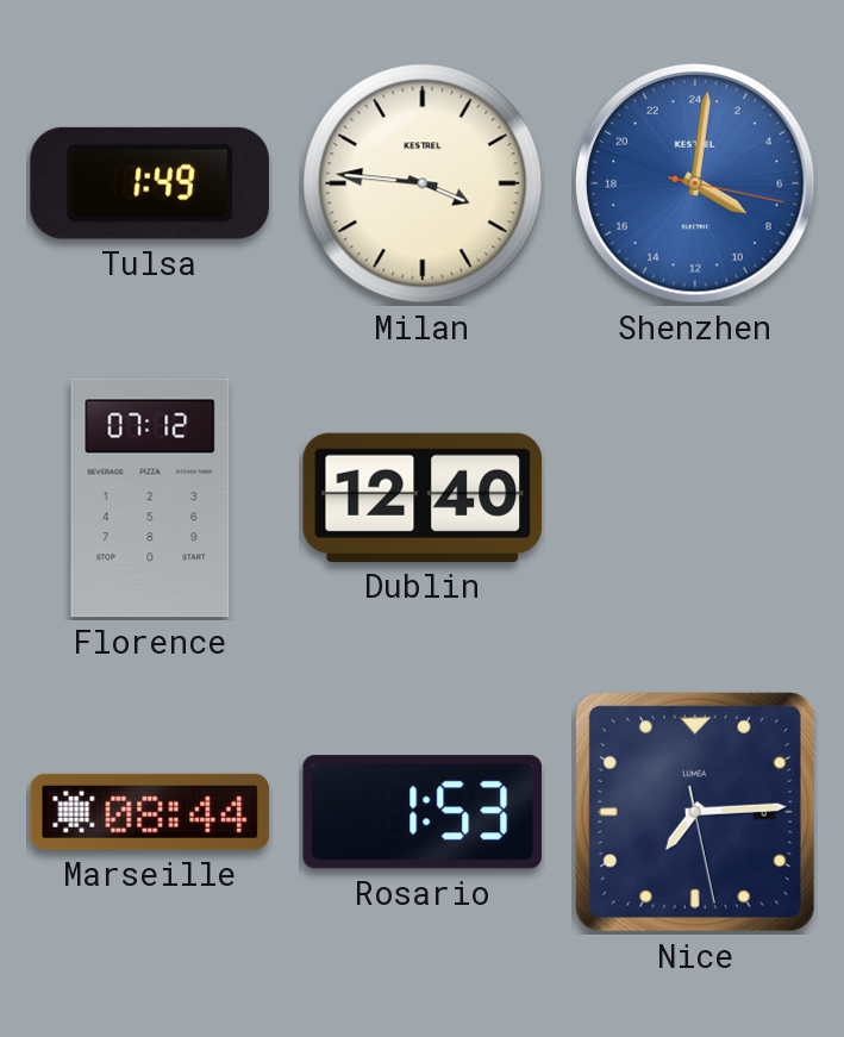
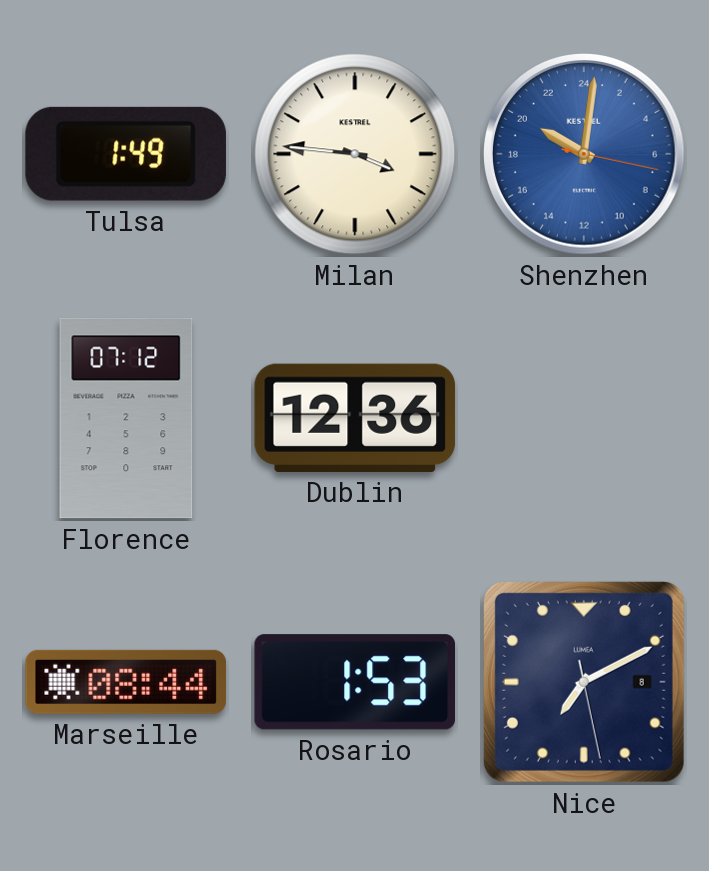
Shenzhen: 8:01 -> 20:01
Dublin: 12:40 -> 12:36
Nice: 7:14 -> 7:10
